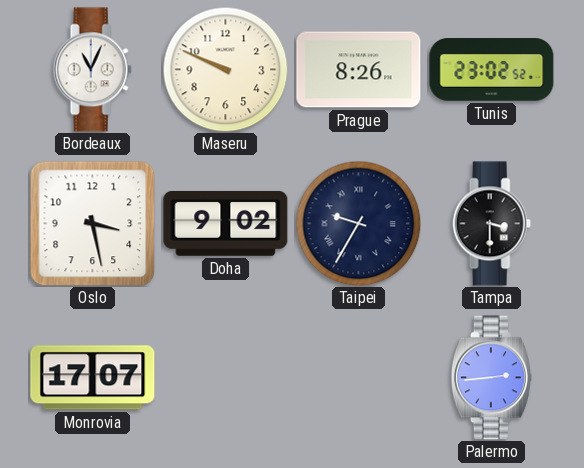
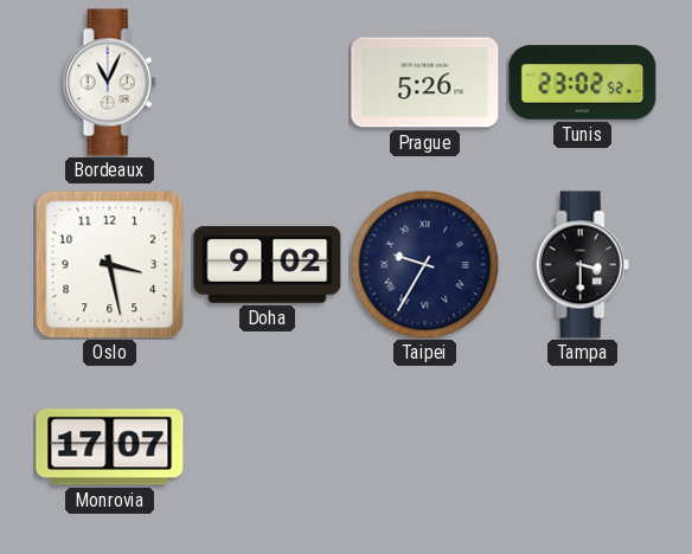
Maseru: 9:49 -> none
Prague: 8:26 -> 5:26
Palermo: 2:44 -> none
